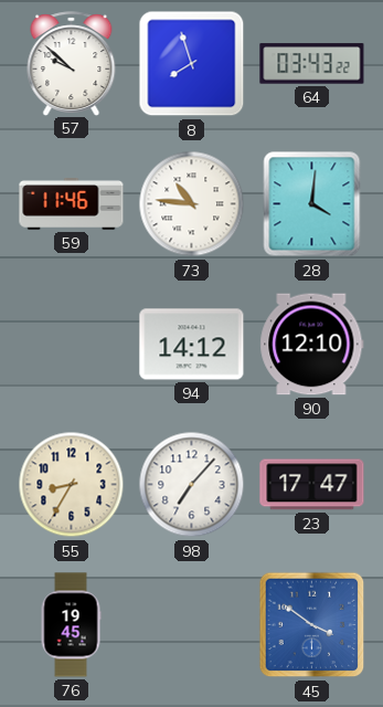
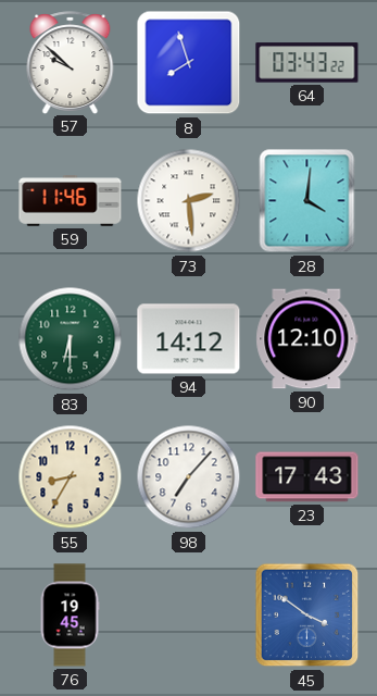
73: 10:46 -> 2:29
83: none -> 6:30
23: 17:47 -> 17:43
